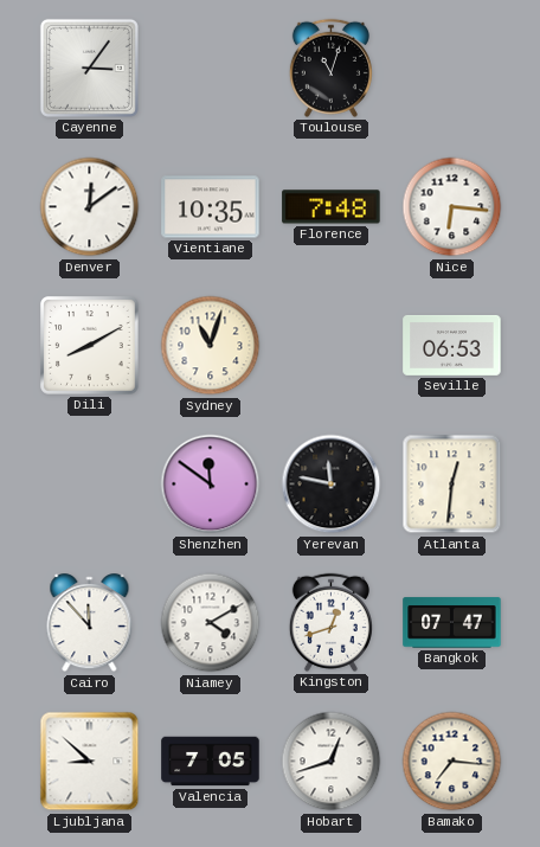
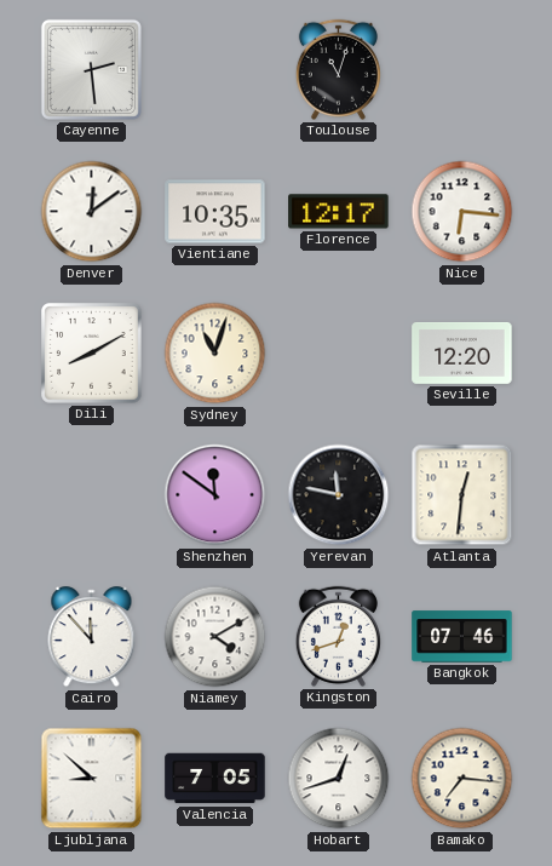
Cayenne: 3:06 -> 2:29
Florence: 7:48 -> 12:17
Seville: 06:53 -> 12:20
Bangkok: 07:47 -> 07:46
